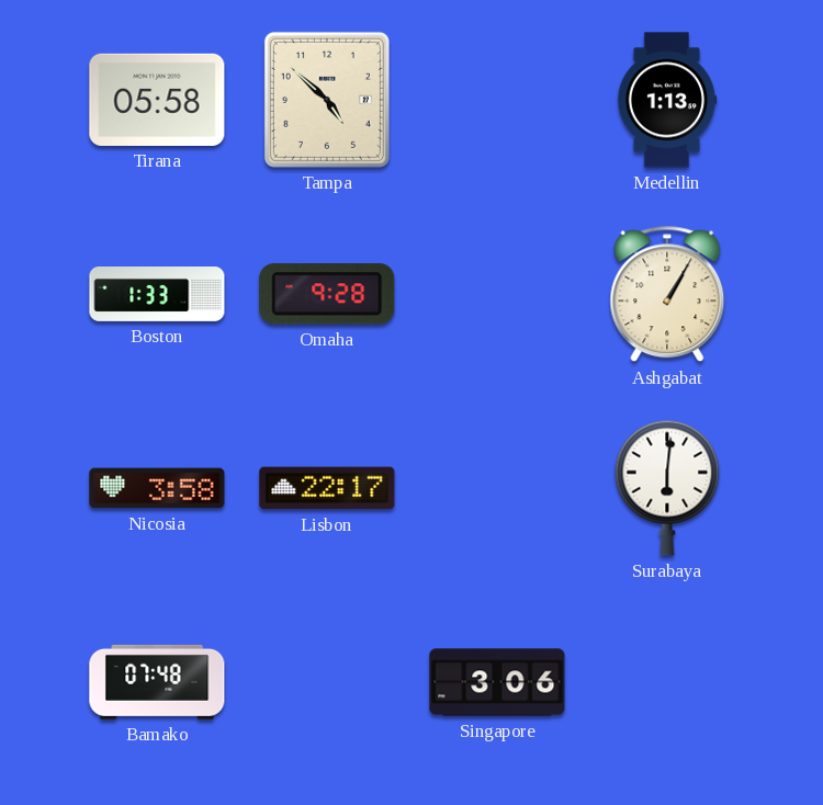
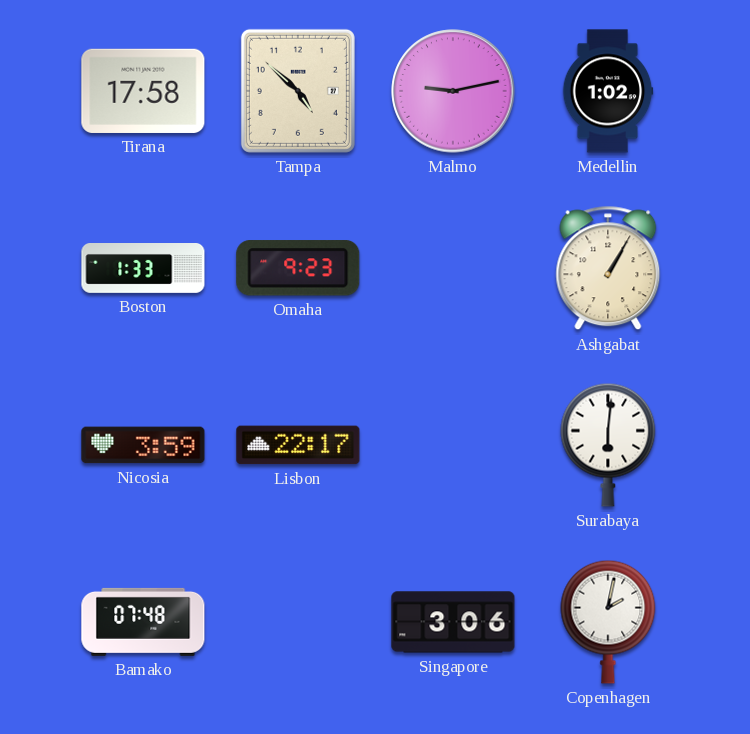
Tirana: 05:58 -> 17:58
Malmo: none -> 9:13
Medellin: 1:13 -> 1:02
Omaha: 9:28 -> 9:23
Nicosia: 3:58 -> 3:59
Copenhagen: none -> 2:02
